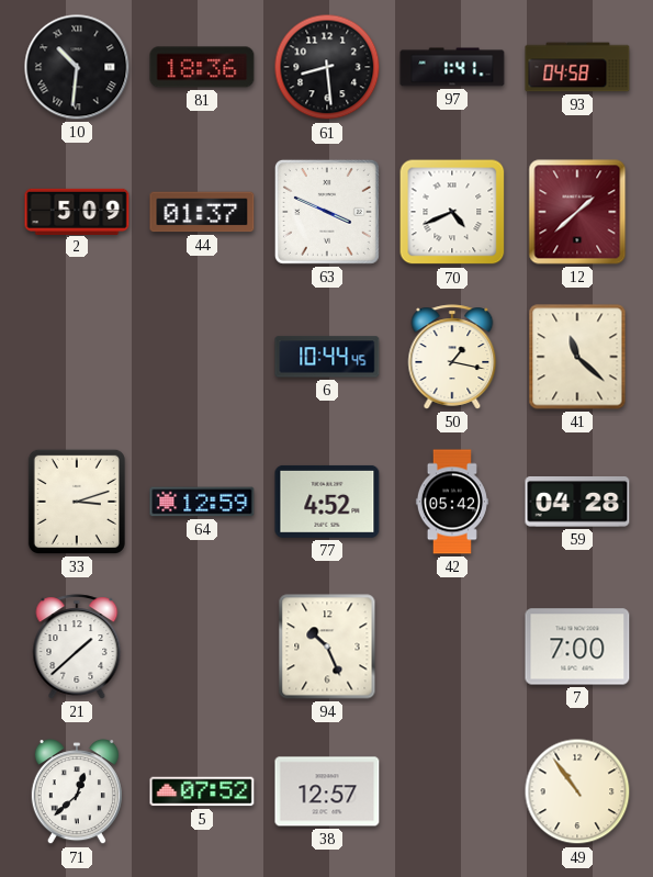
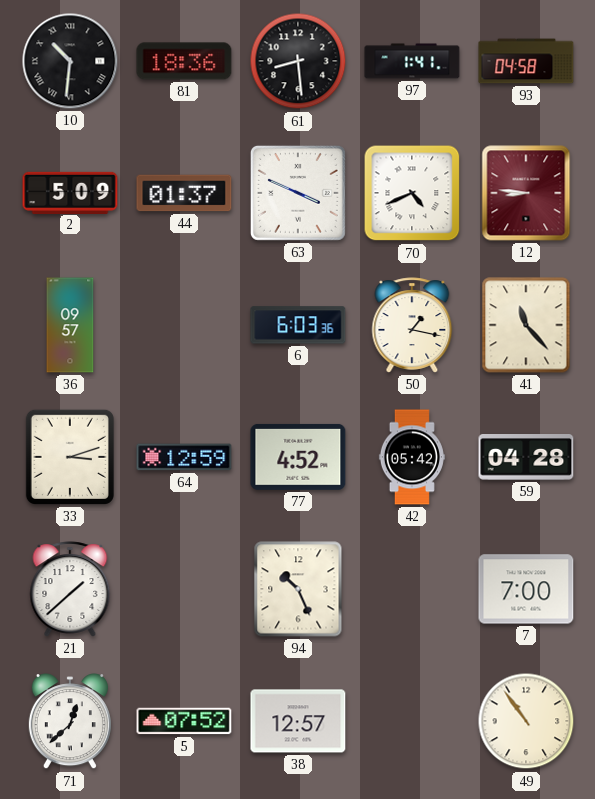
12: 1:38 -> 8:46
36: none -> 09:57
6: 10:44 -> 6:03
41: 11:22 -> 11:23
